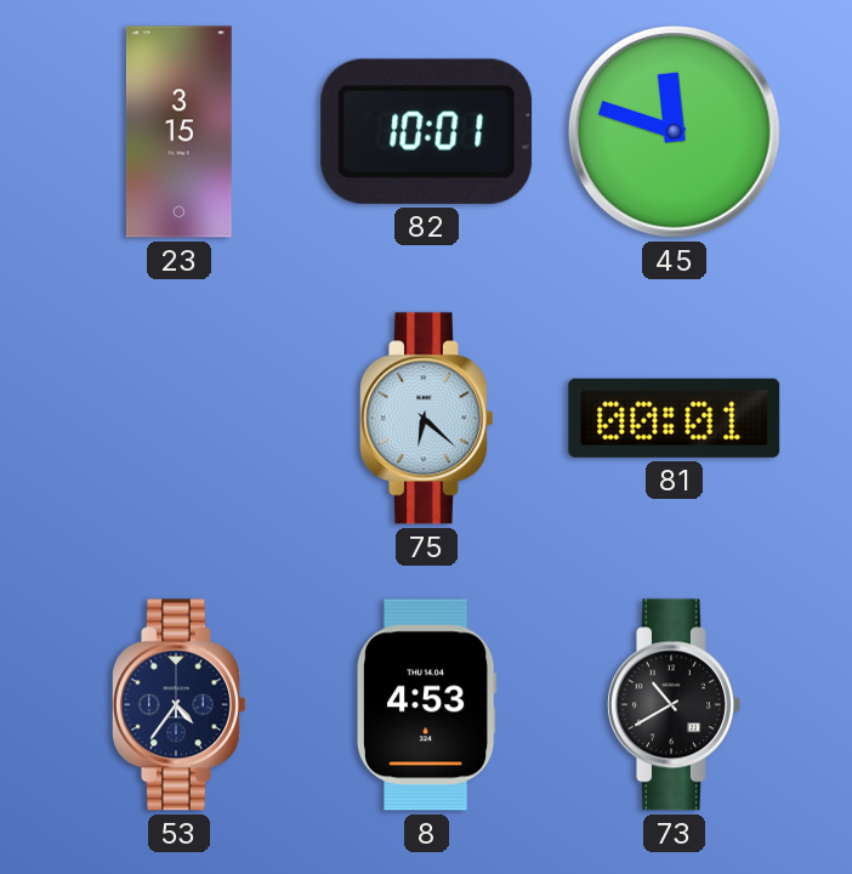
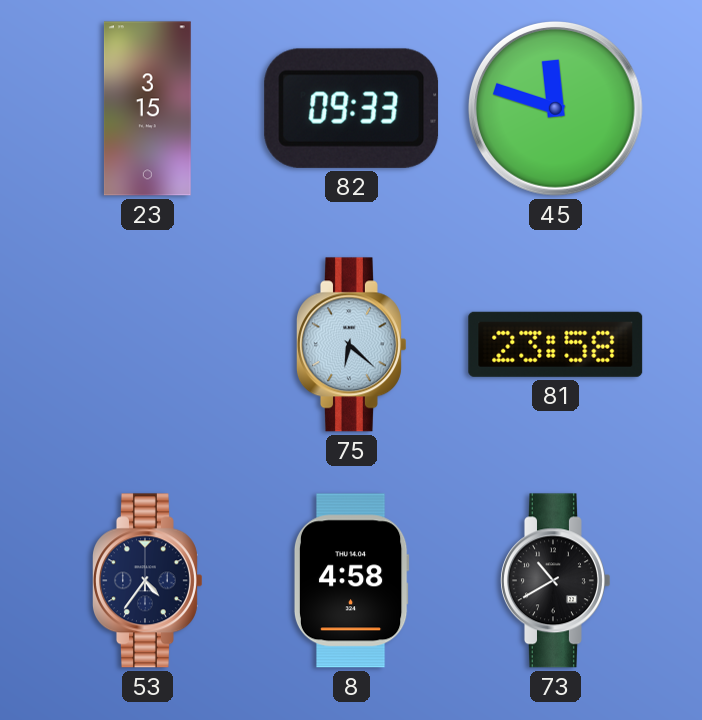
82: 10:01 -> 09:33
81: 00:01 -> 23:58
8: 4:53 -> 4:58
